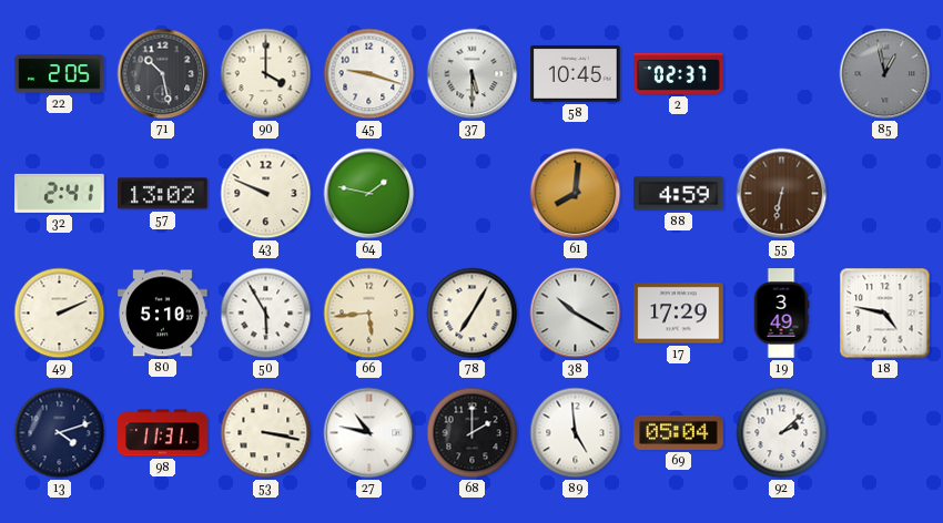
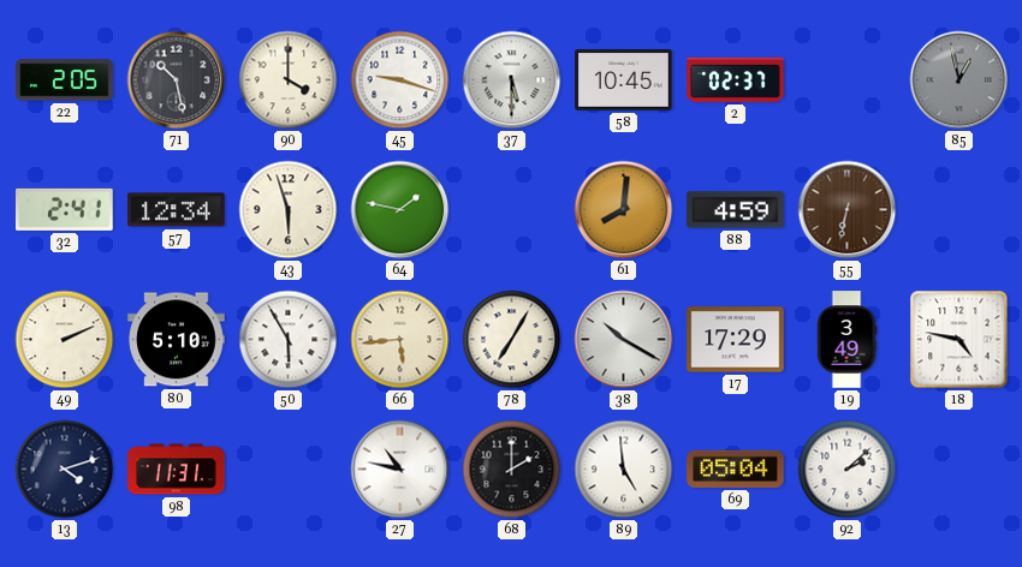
57: 13:02 -> 12:34
43: 9:49 -> 5:57
53: 3:17 -> none
